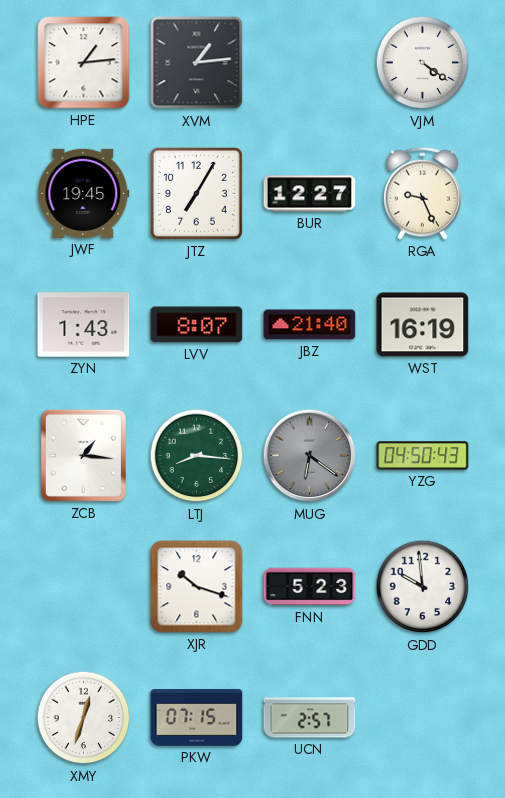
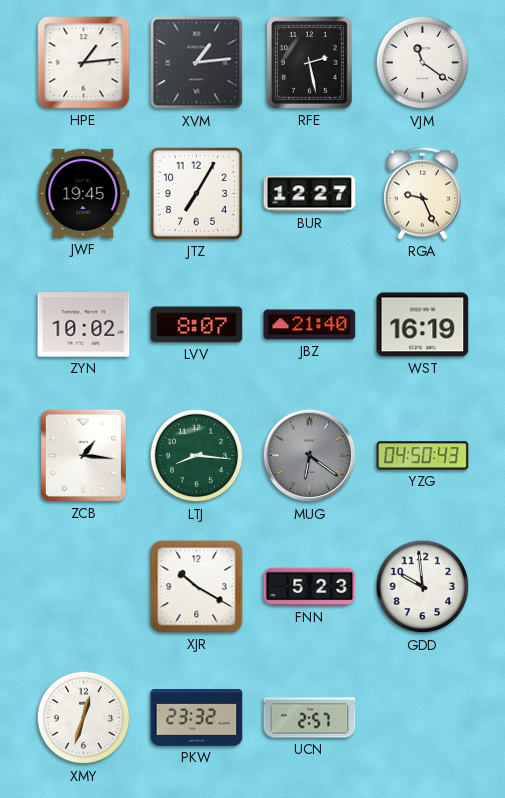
RFE: none -> 2:28
VJM: 4:21 -> 11:21
ZYN: 1:43 -> 10:02
XJR: 10:18 -> 10:20
PKW: 07:15 -> 23:32
